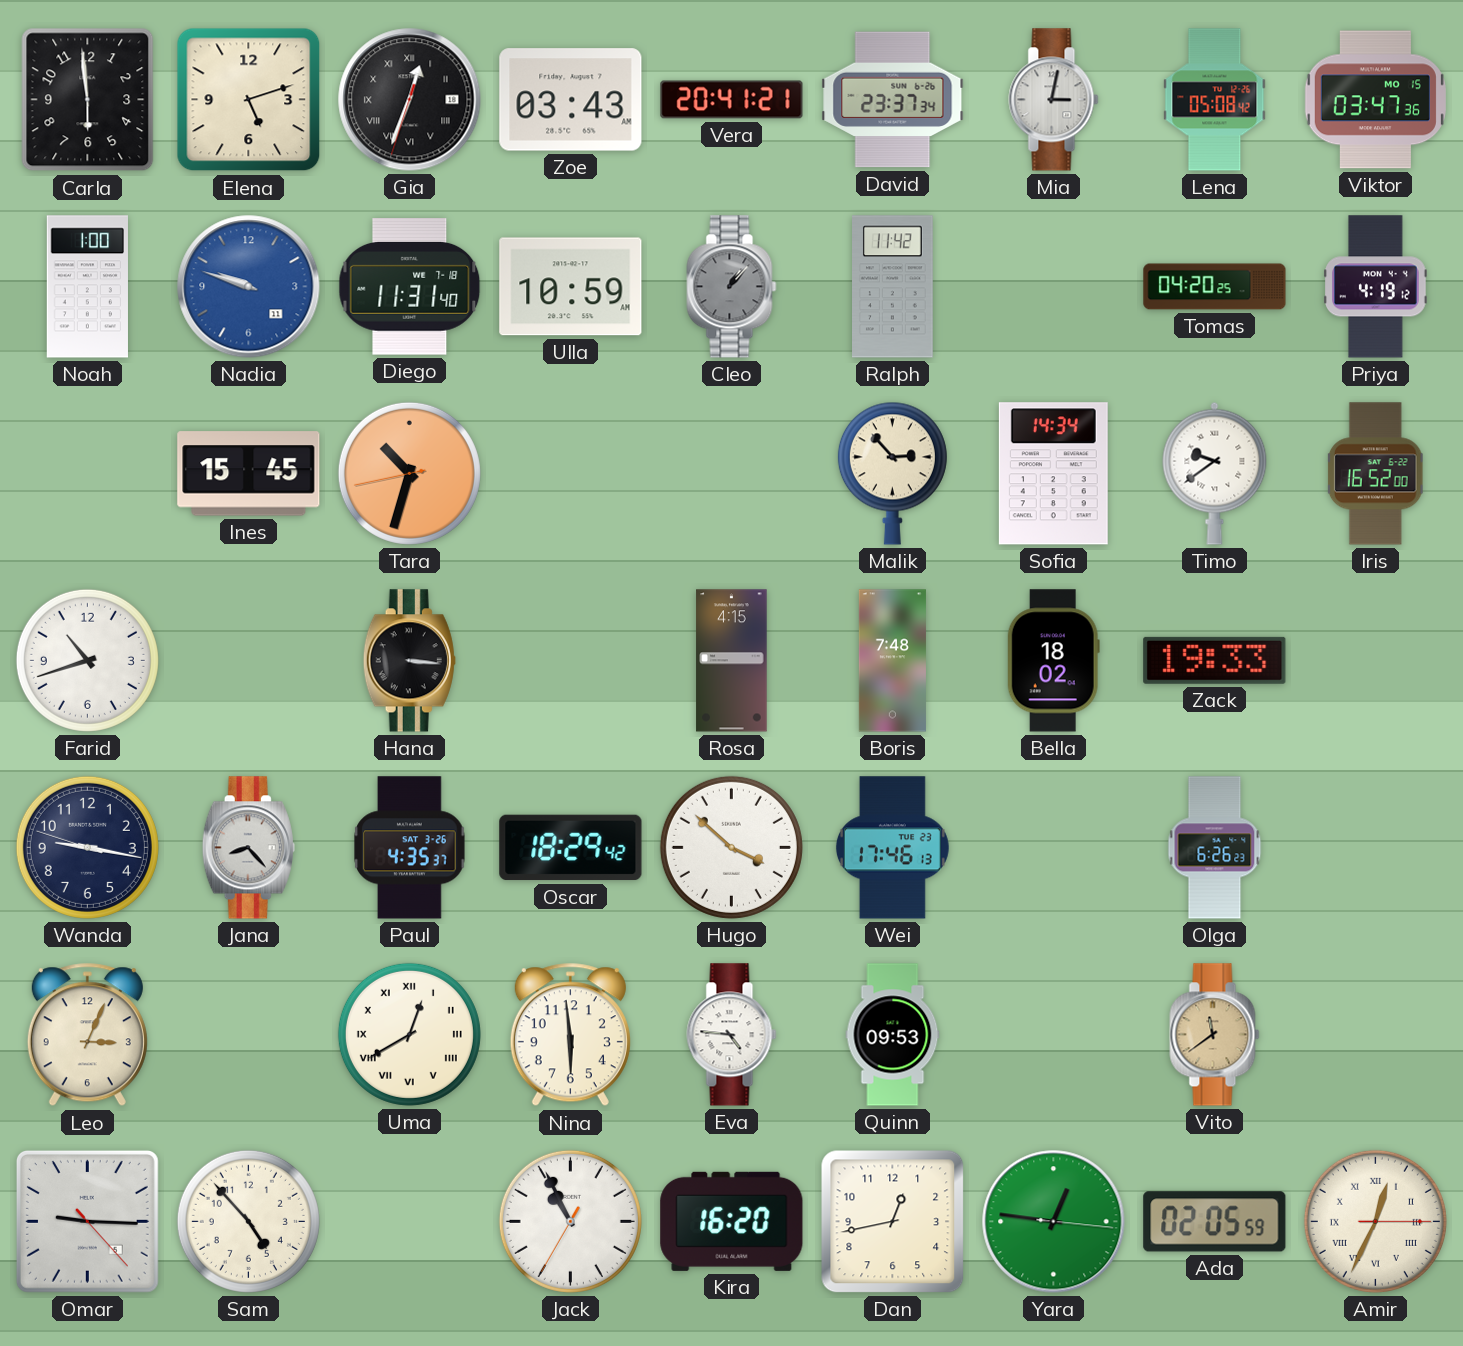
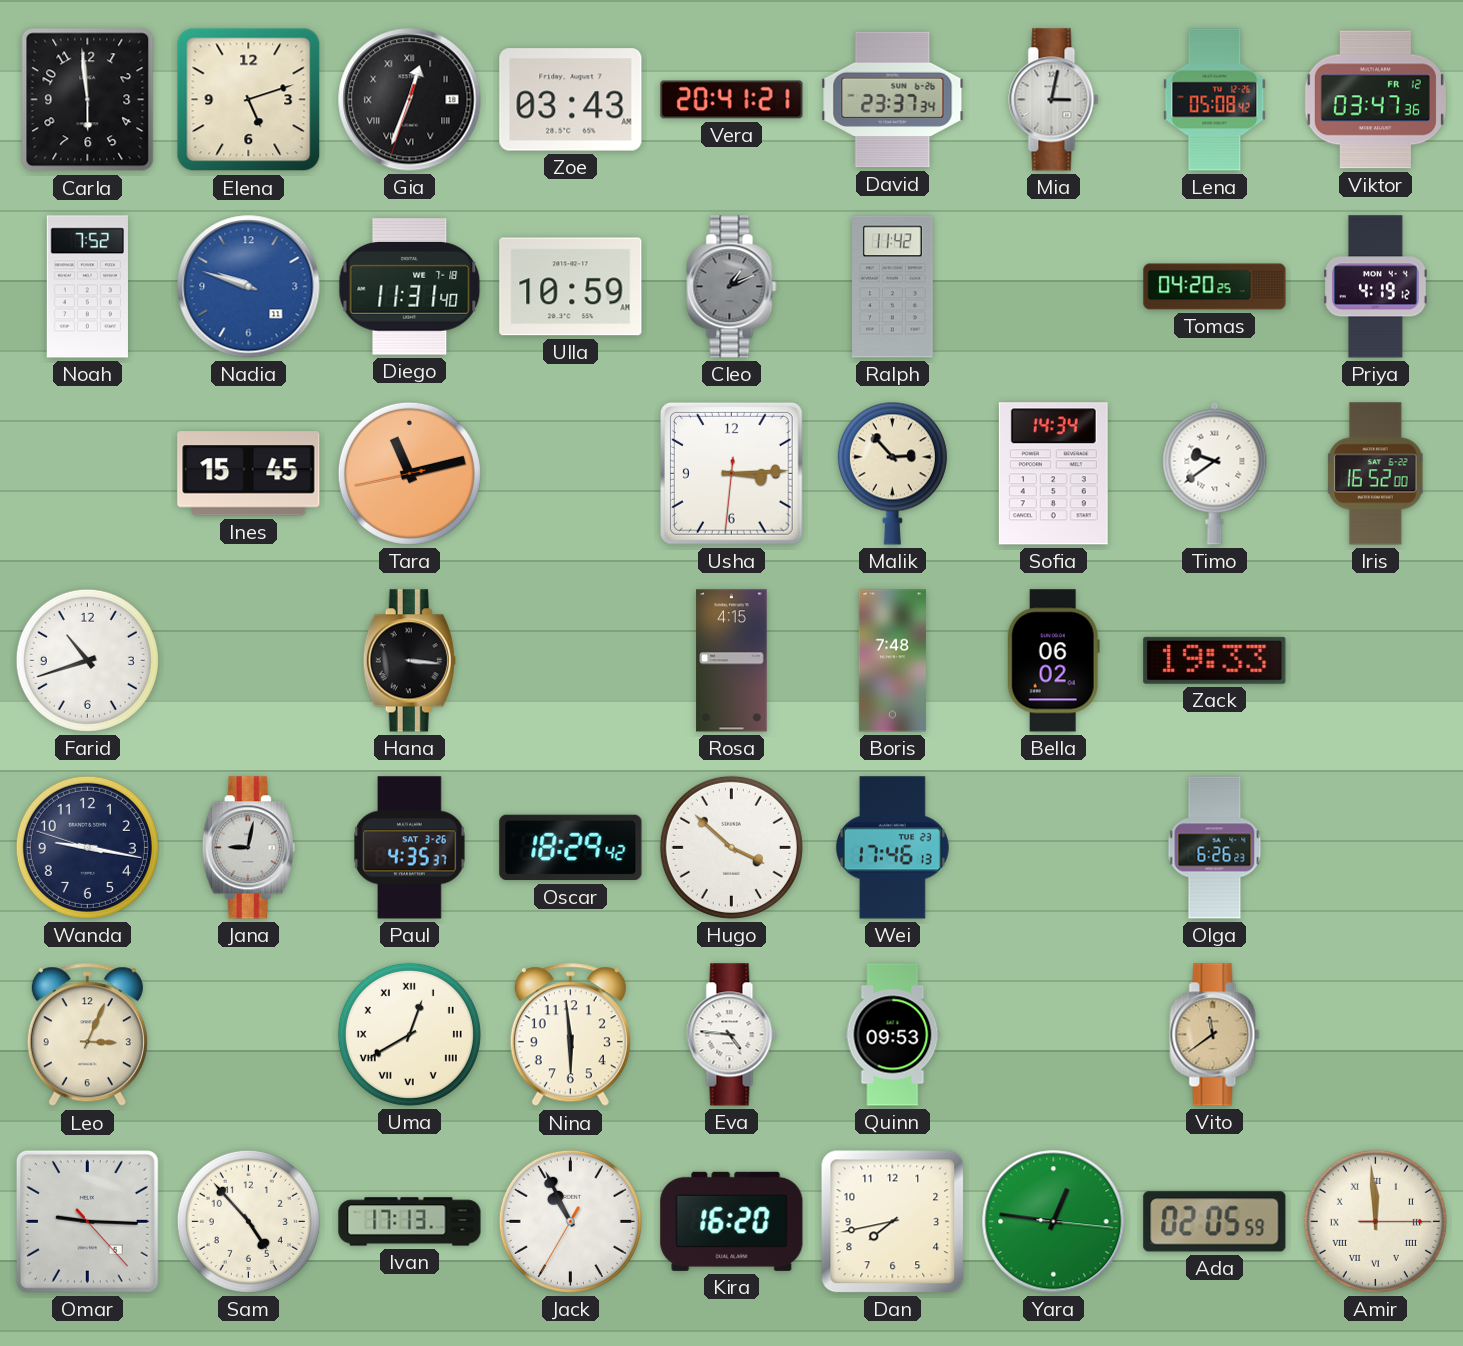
Viktor date: MO 15 -> FR 12
Noah: 1:00 -> 7:52
Cleo: 1:07 -> 1:11
Tara: 10:32 -> 11:12
Usha: none -> 3:14
Bella: 18:02 -> 06:02
Jana: 8:23 -> 9:02
Ivan: none -> 17:13
Dan: 12:43 -> 7:43
Amir: 12:34 -> 11:59
